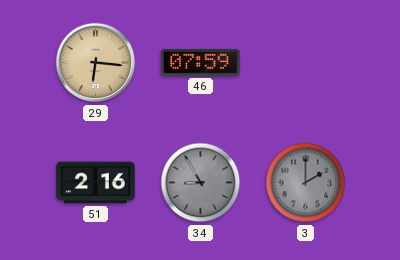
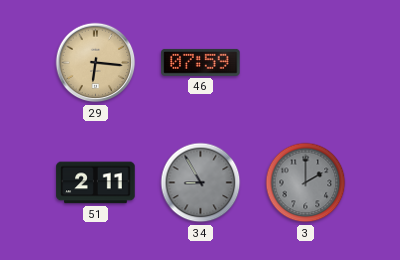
51: 2:16 -> 2:11
